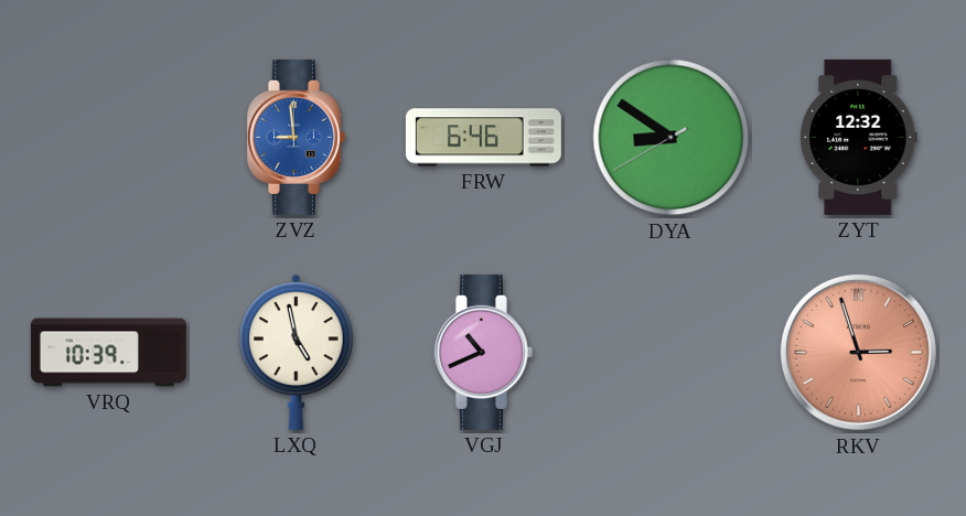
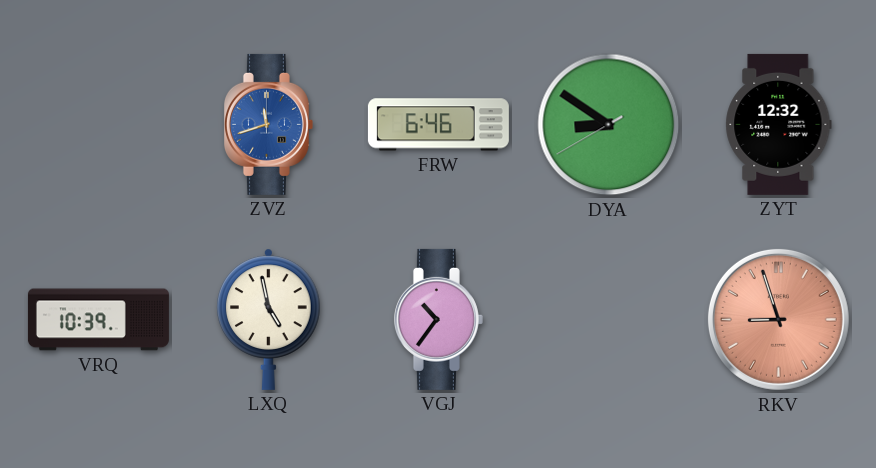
ZVZ: 8:59 -> 11:42
VGJ: 10:41 -> 10:36
RKV: 2:57 -> 8:57
